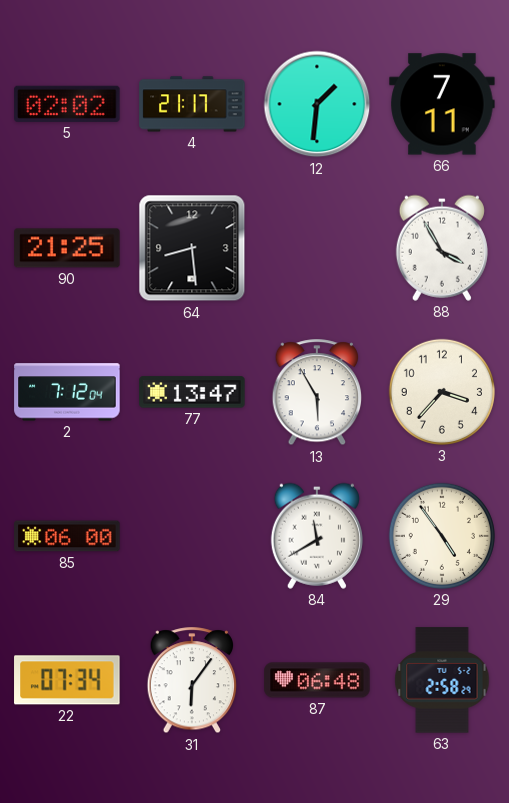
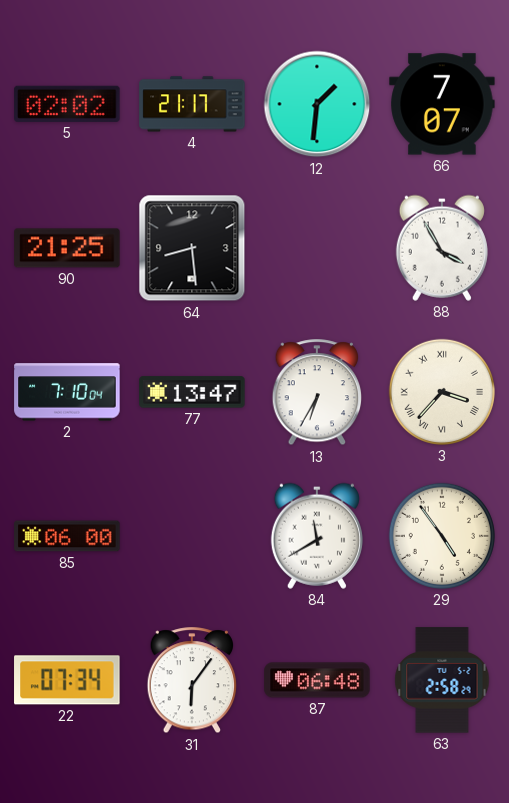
66: 7:11 -> 7:07
2: 7:12 -> 7:10
13: 5:55 -> 6:35
3 numerals: Arabic -> Roman
